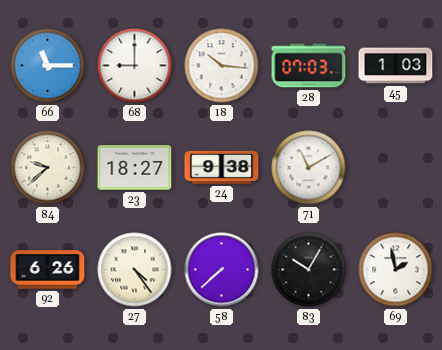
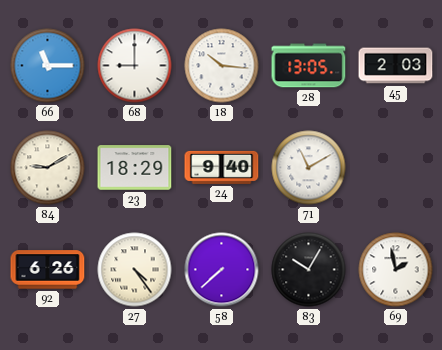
28: 07:03 -> 13:05
45: 1:03 -> 2:03
84: 9:38 -> 9:10
23: 18:27 -> 18:29
24: 9:38 -> 9:40
